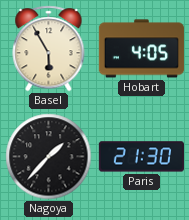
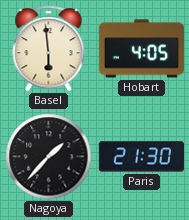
Basel: 5:55 -> 5:59
